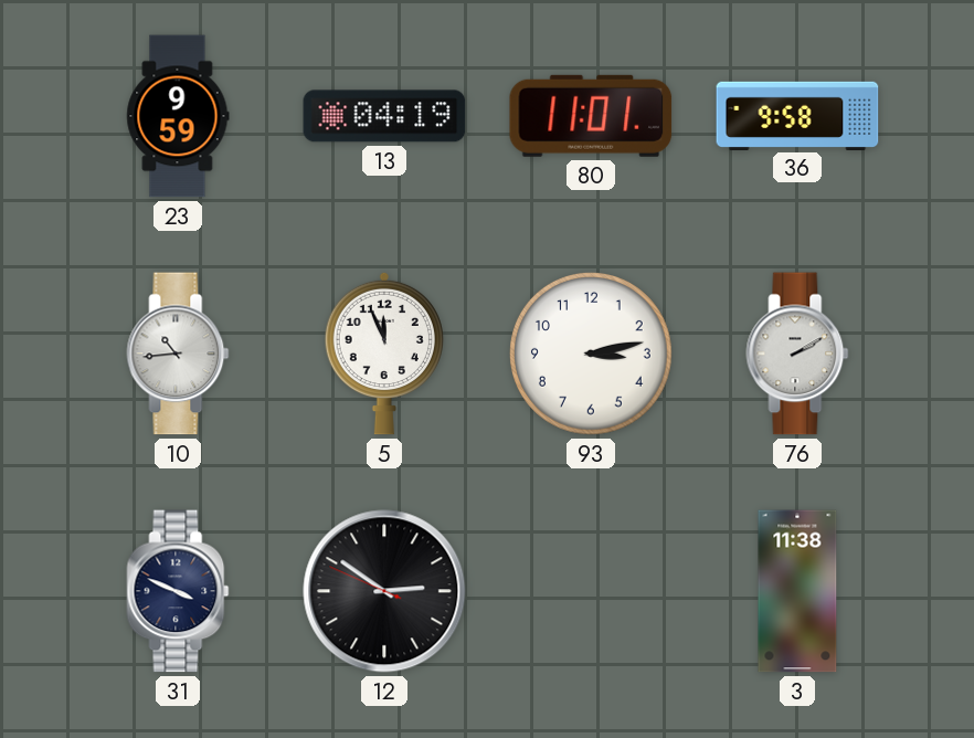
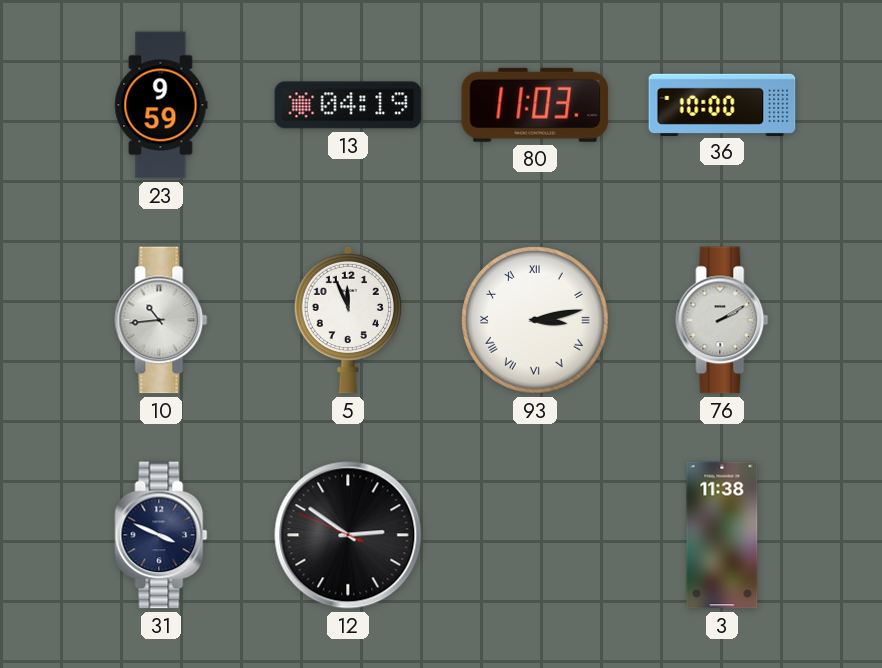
80: 11:01 -> 11:03
36: 9:58 -> 10:00
93 numerals: Arabic -> Roman
